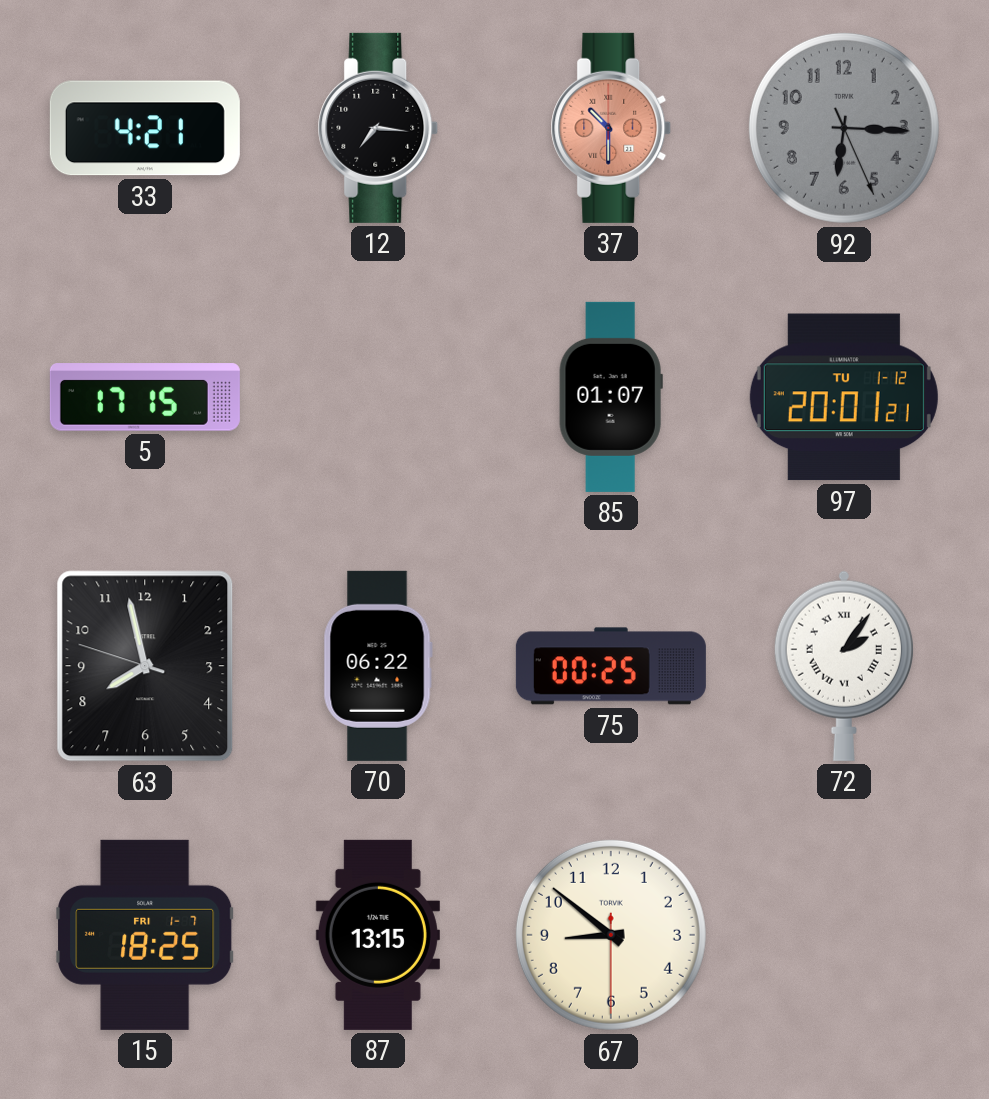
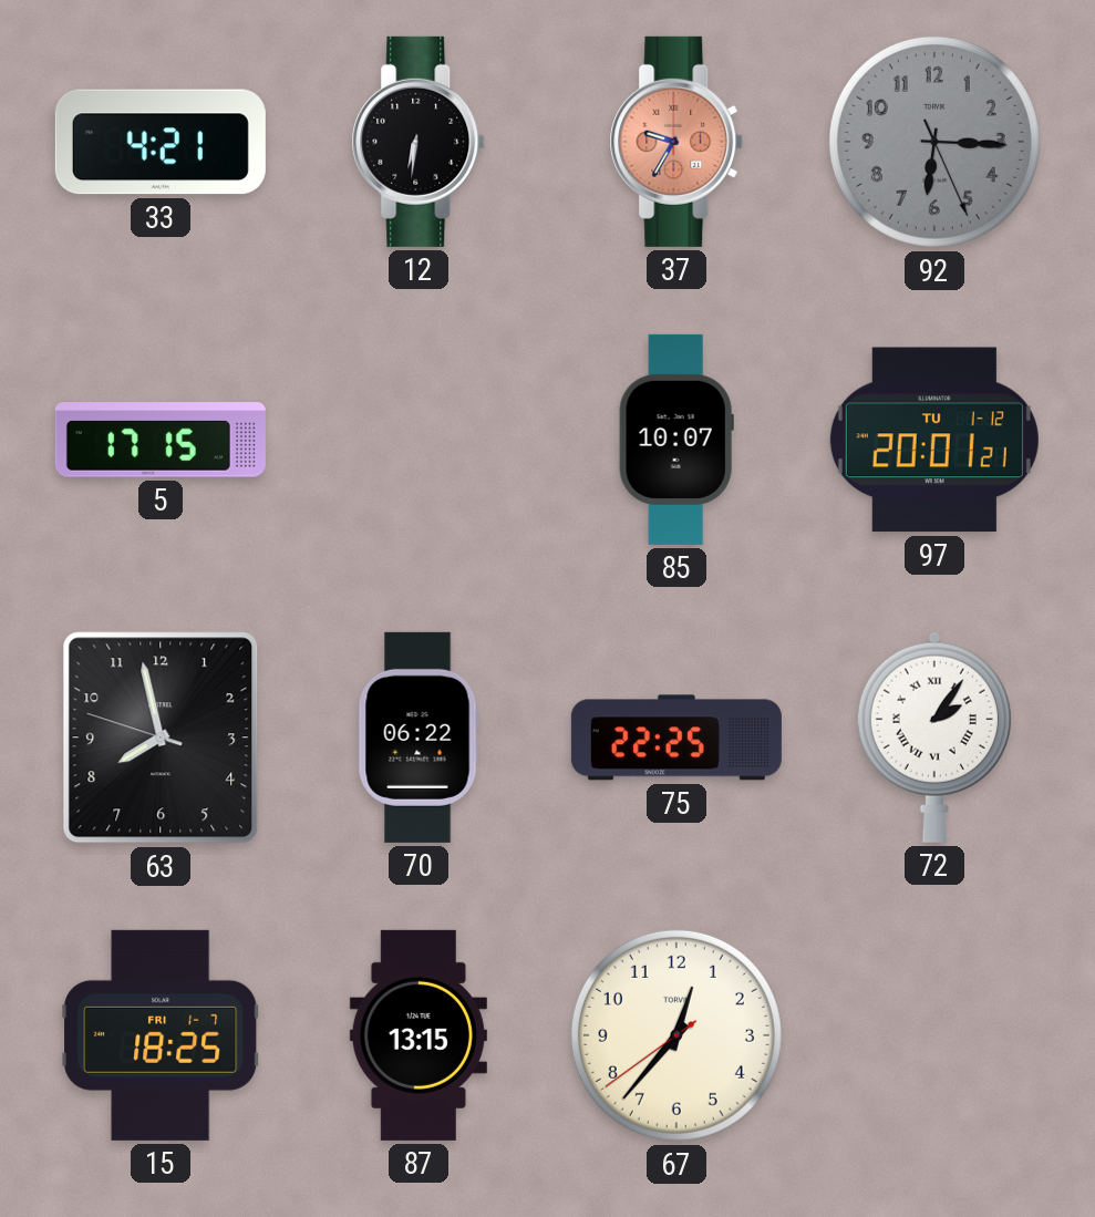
12: 7:16 -> 6:31
37: 10:30 -> 9:35
85: 01:07 -> 10:07
75: 00:25 -> 22:25
67: 8:51 -> 12:36
